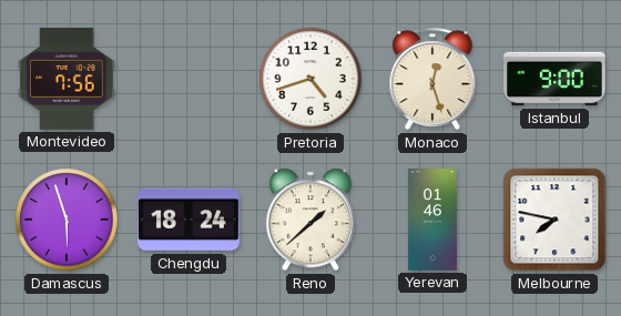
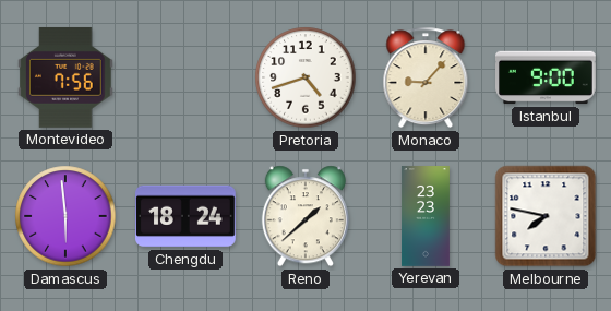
Monaco: 12:27 -> 9:07
Damascus: 5:57 -> 5:59
Yerevan: 01:46 -> 23:23
